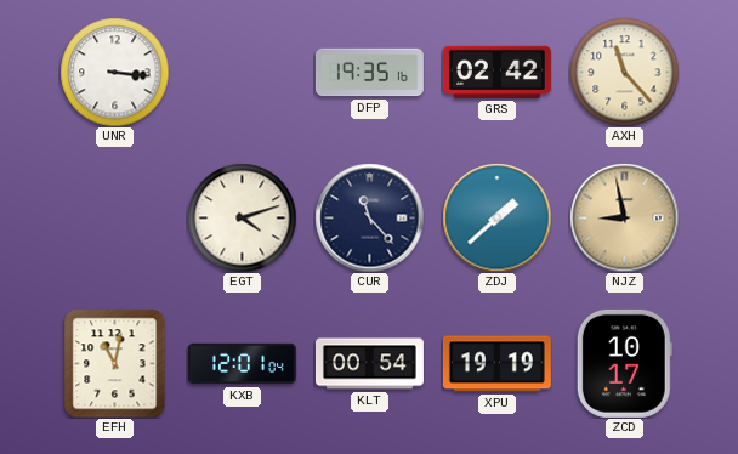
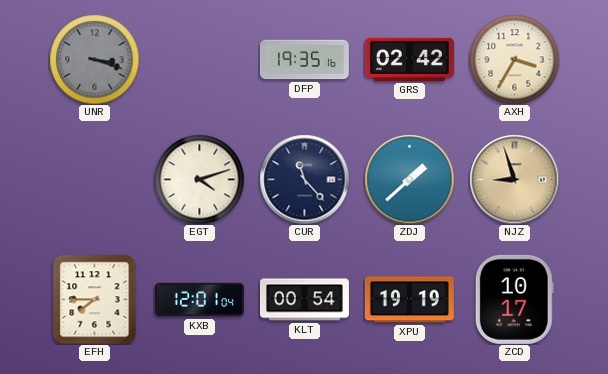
UNR: 3:16 -> 3:18
UNR dial: white -> grey
AXH: 11:23 -> 3:35
NJZ: 8:58 -> 8:57
EFH: 11:02 -> 7:45
